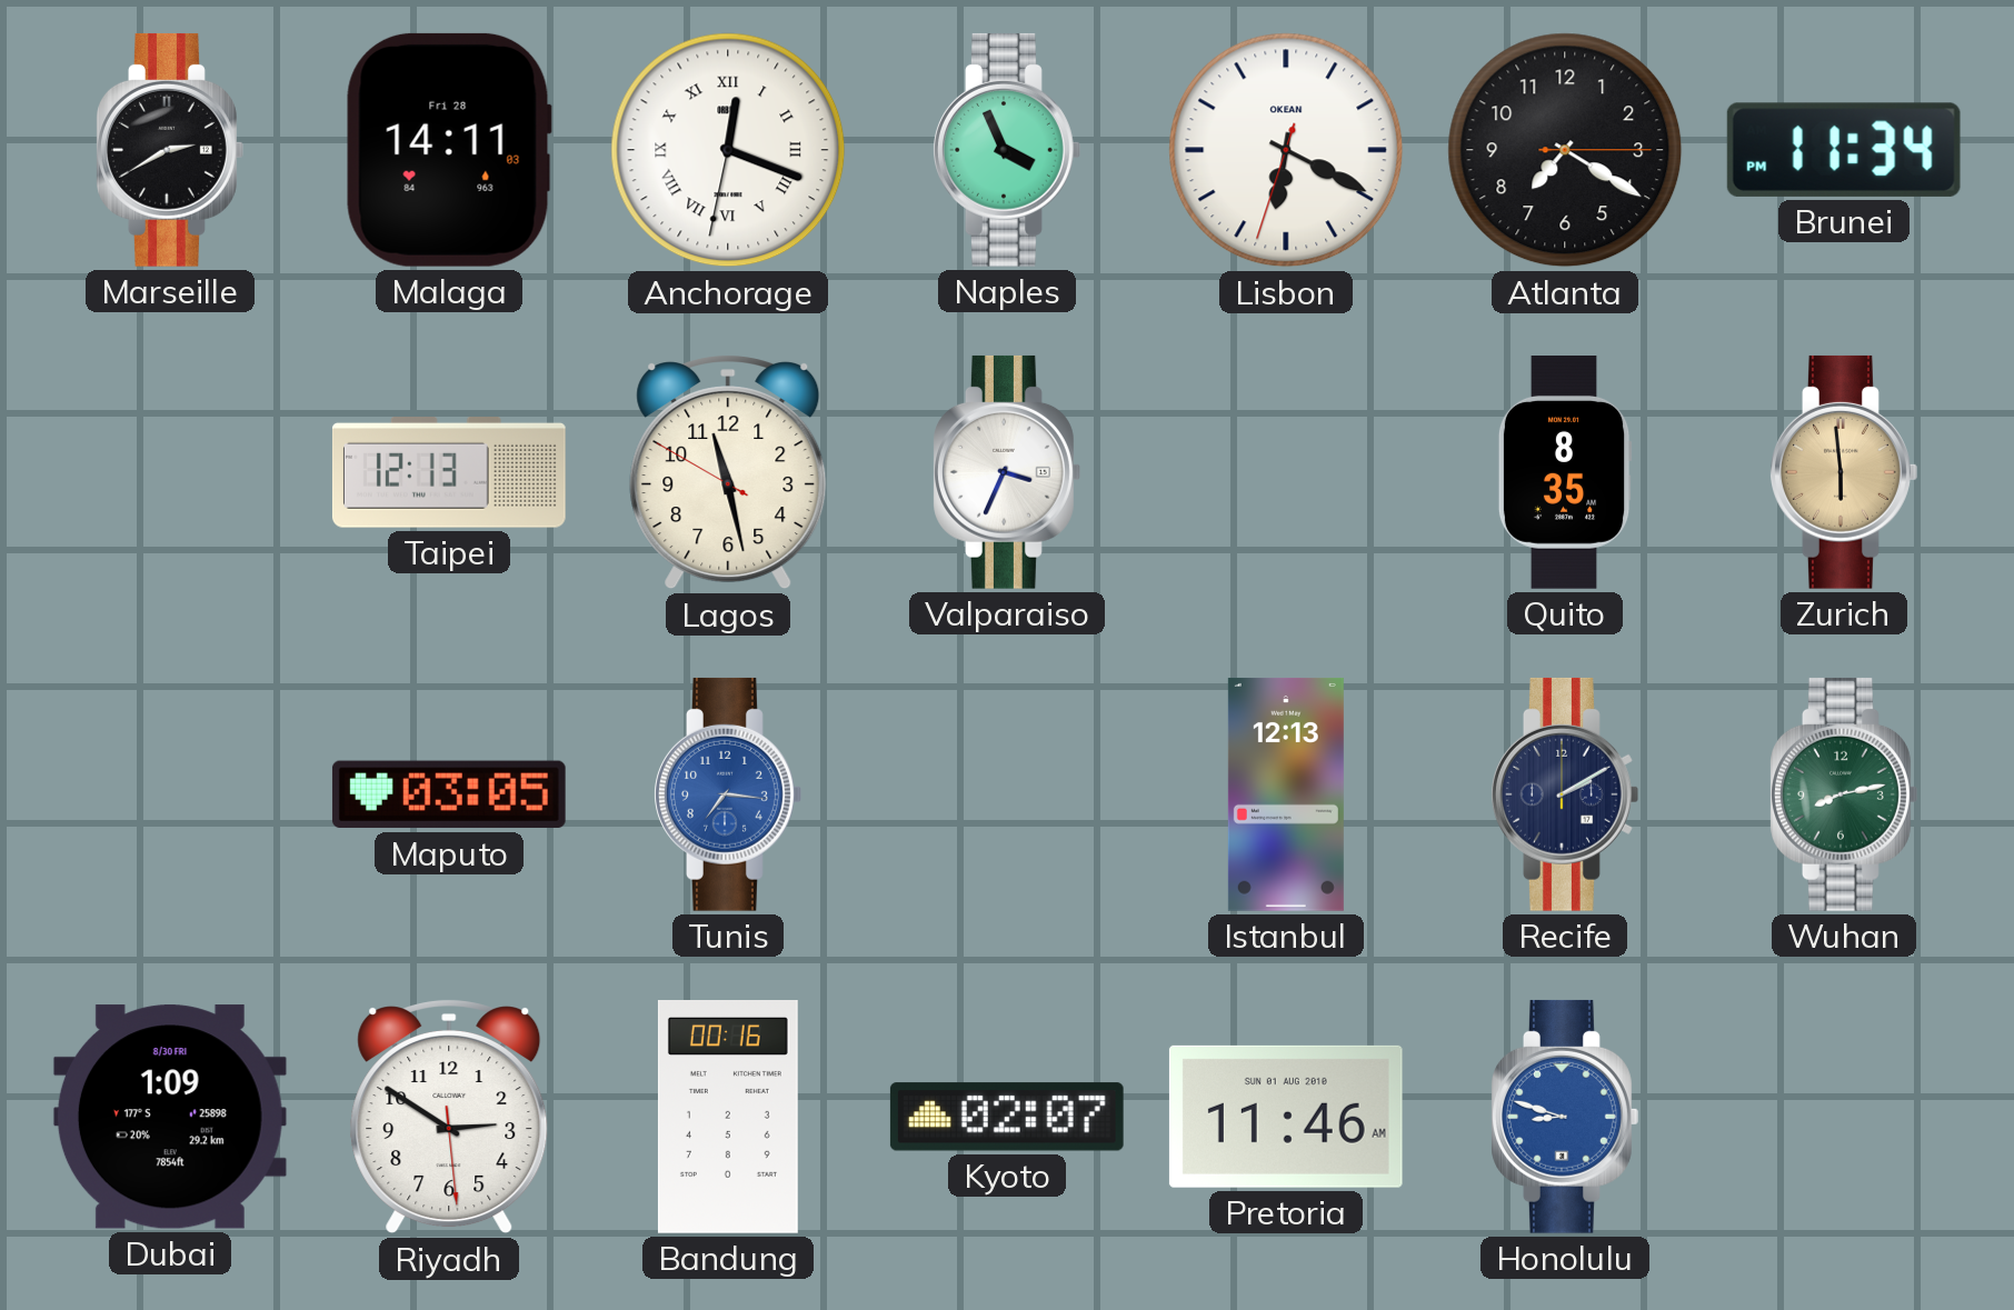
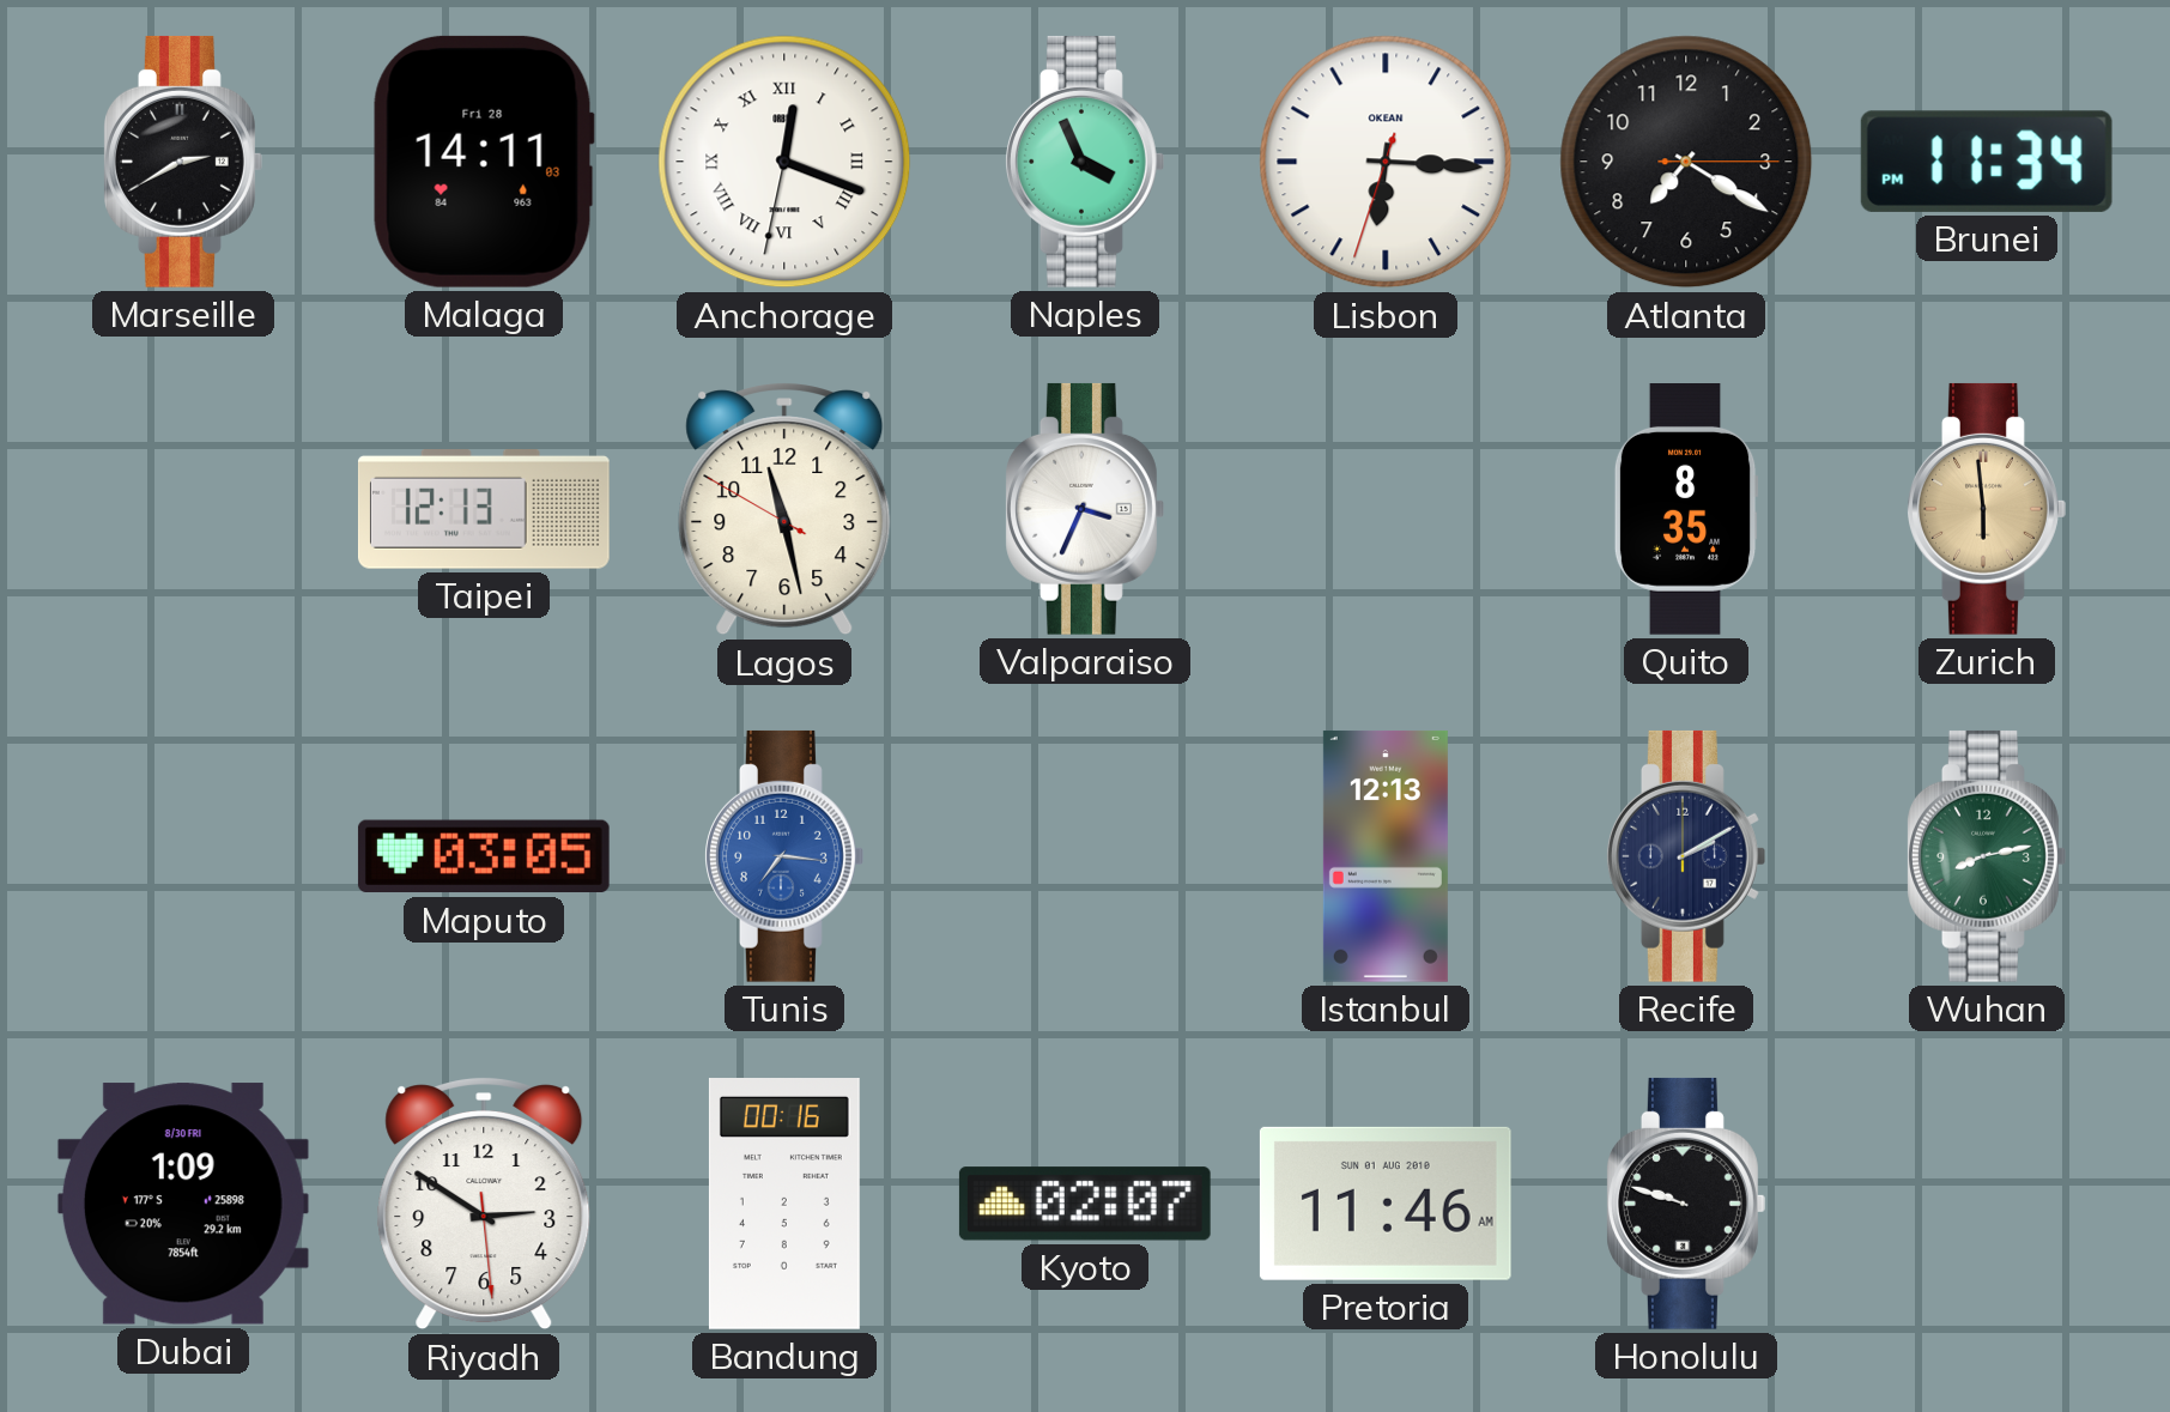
Lisbon: 6:19 -> 6:15
Honolulu: 8:48 -> 9:48
Honolulu dial: blue -> black
